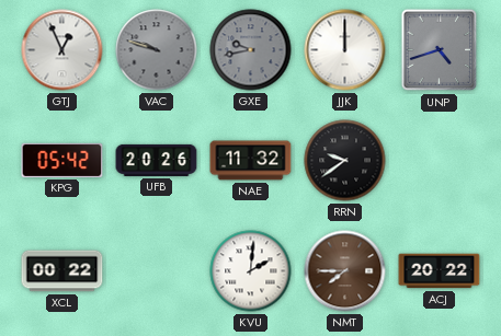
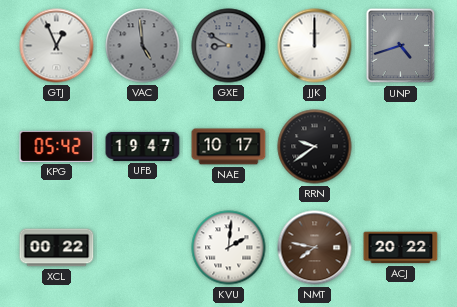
VAC: 9:48 -> 4:59
GXE: 9:43 -> 8:50
UFB: 20:26 -> 19:47
NAE: 11:32 -> 10:17
NMT: 7:45 -> 7:47
